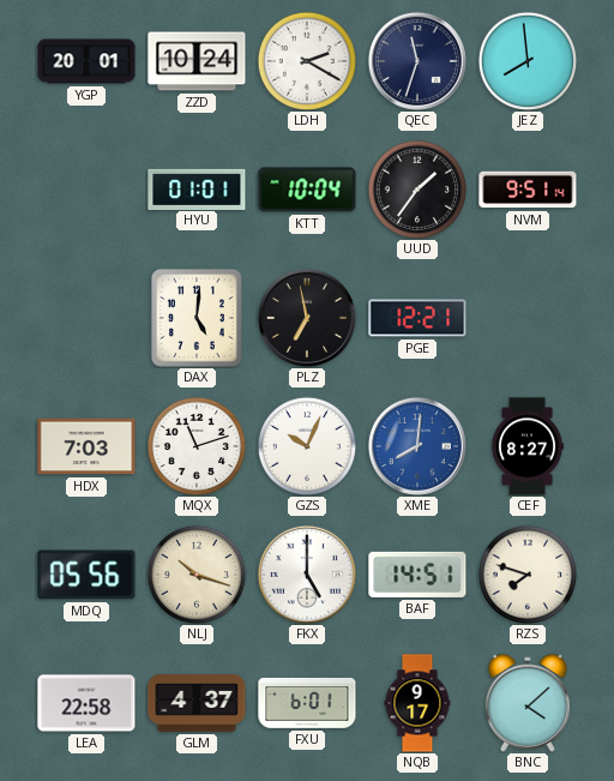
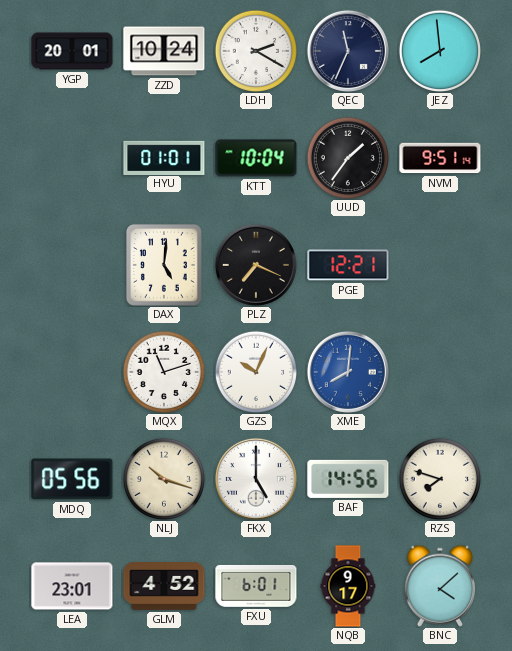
QEC: 11:33 -> 11:34
PLZ: 6:58 -> 7:19
HDX: 7:03 -> none
CEF: 8:27 -> none
BAF: 14:51 -> 14:56
LEA: 22:58 -> 23:01
GLM: 4:37 -> 4:52
